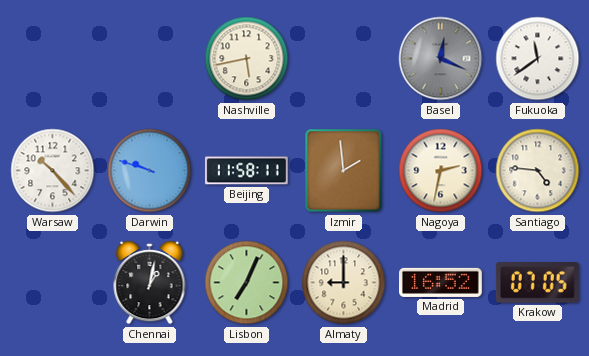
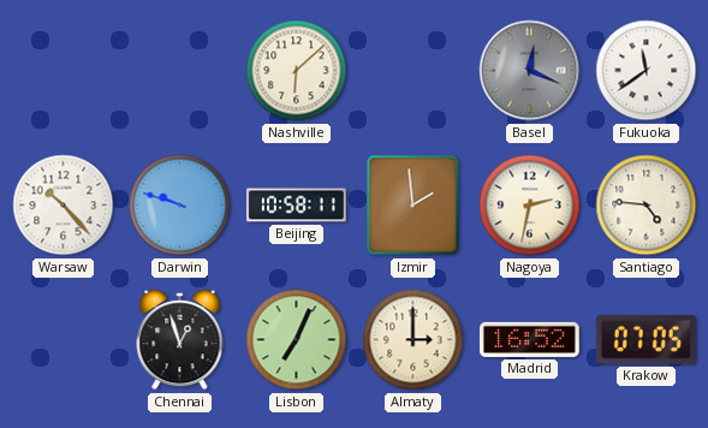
Nashville: 5:43 -> 6:08
Beijing: 11:58 -> 10:58
Chennai: 1:02 -> 12:57
Almaty: 9:00 -> 3:00
